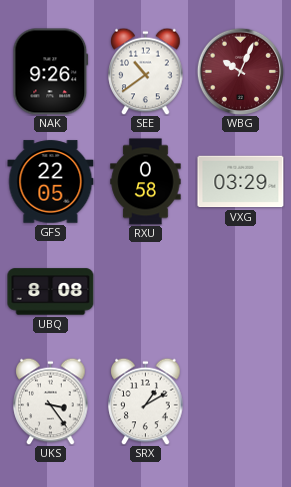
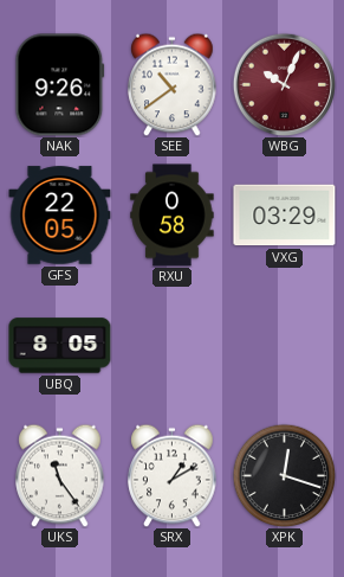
UBQ: 8:08 -> 8:05
UKS: 3:24 -> 11:24
XPK: none -> 12:18
